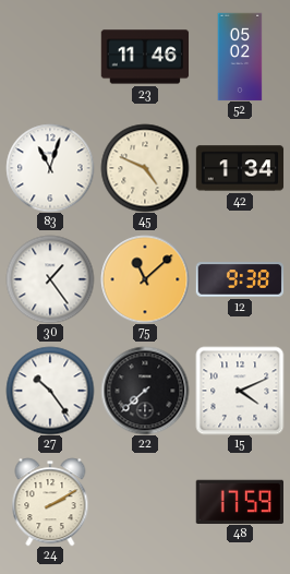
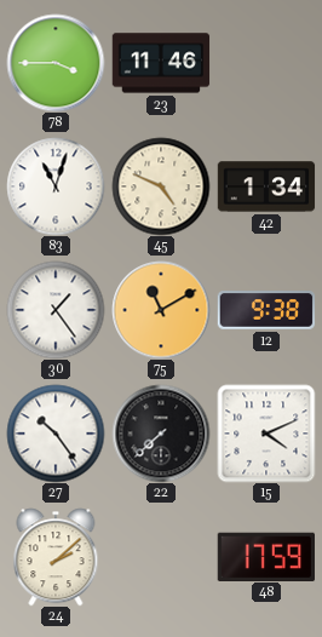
78: none -> 3:45
52: 05:02 -> none
75: 11:08 -> 11:10
24: 2:10 -> 2:08
